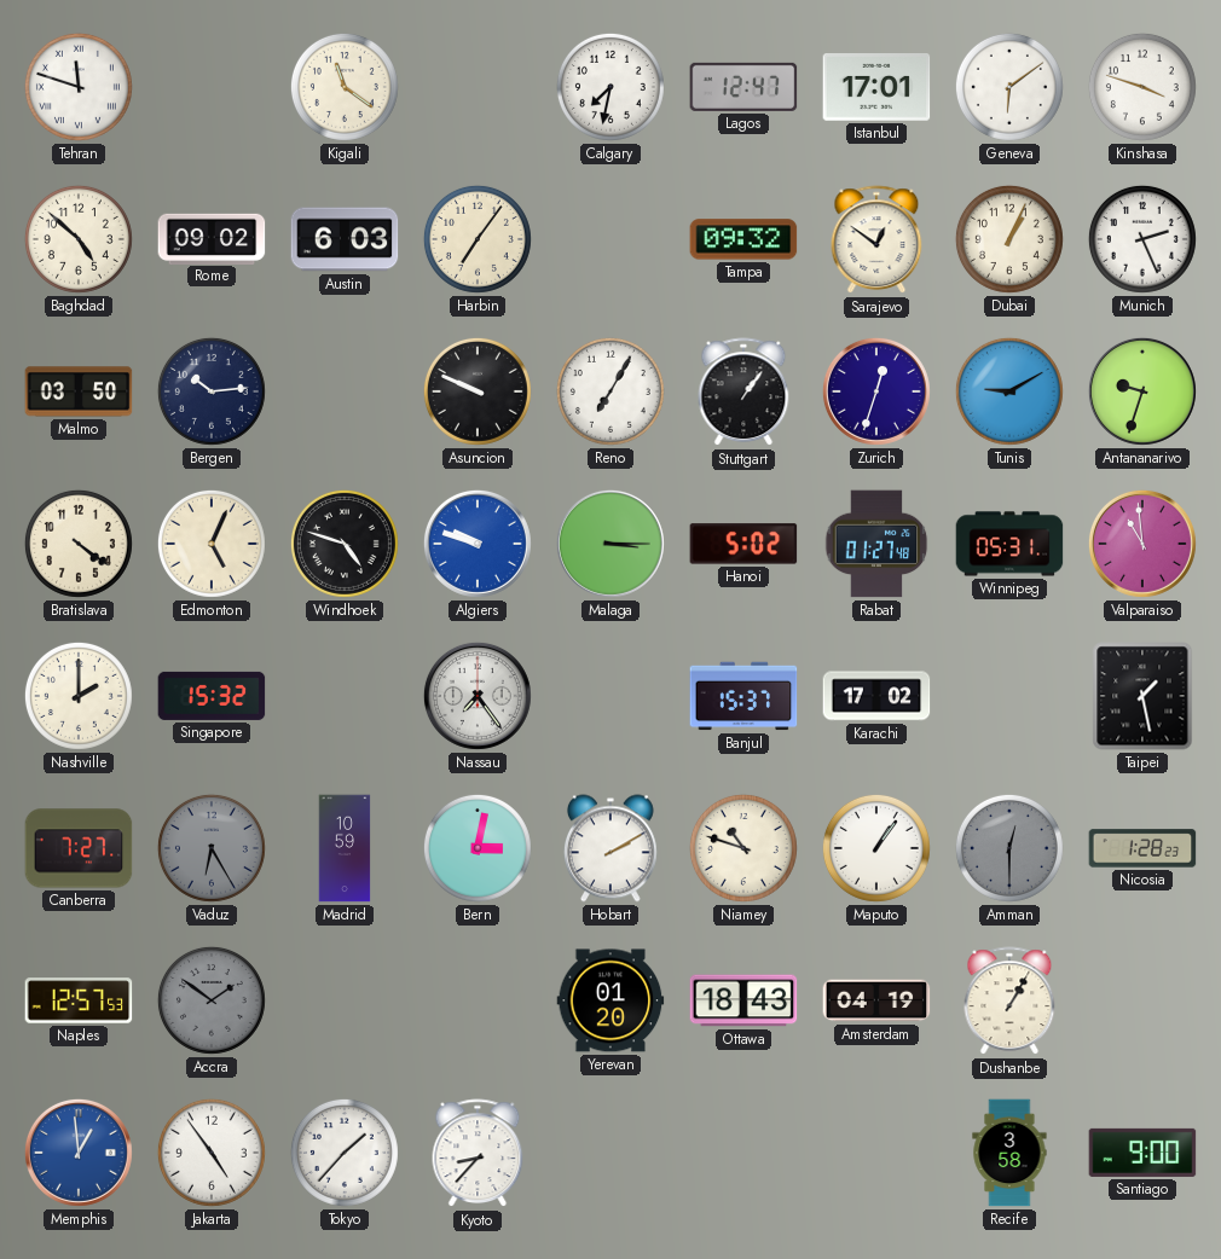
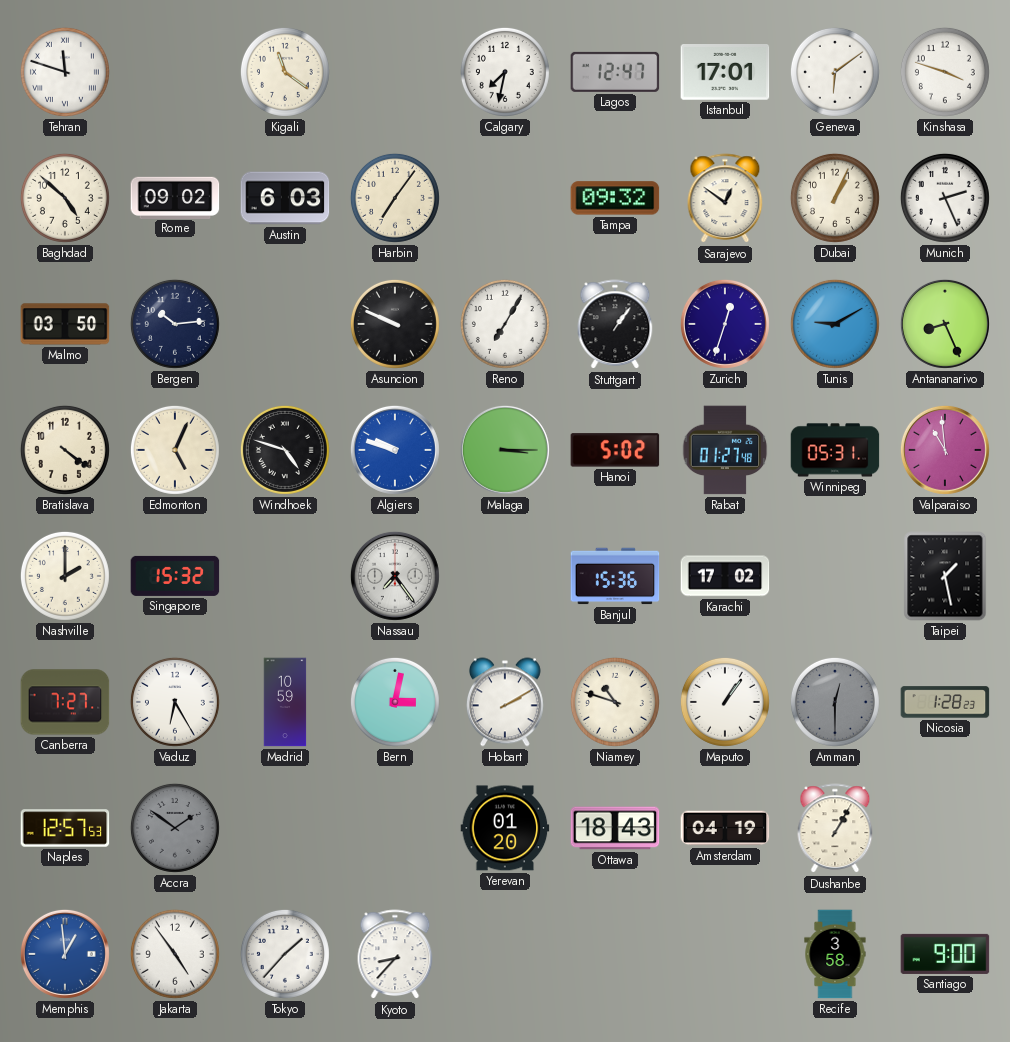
Antananarivo: 9:33 -> 8:26
Banjul: 15:37 -> 15:36
Vaduz dial: grey -> white
